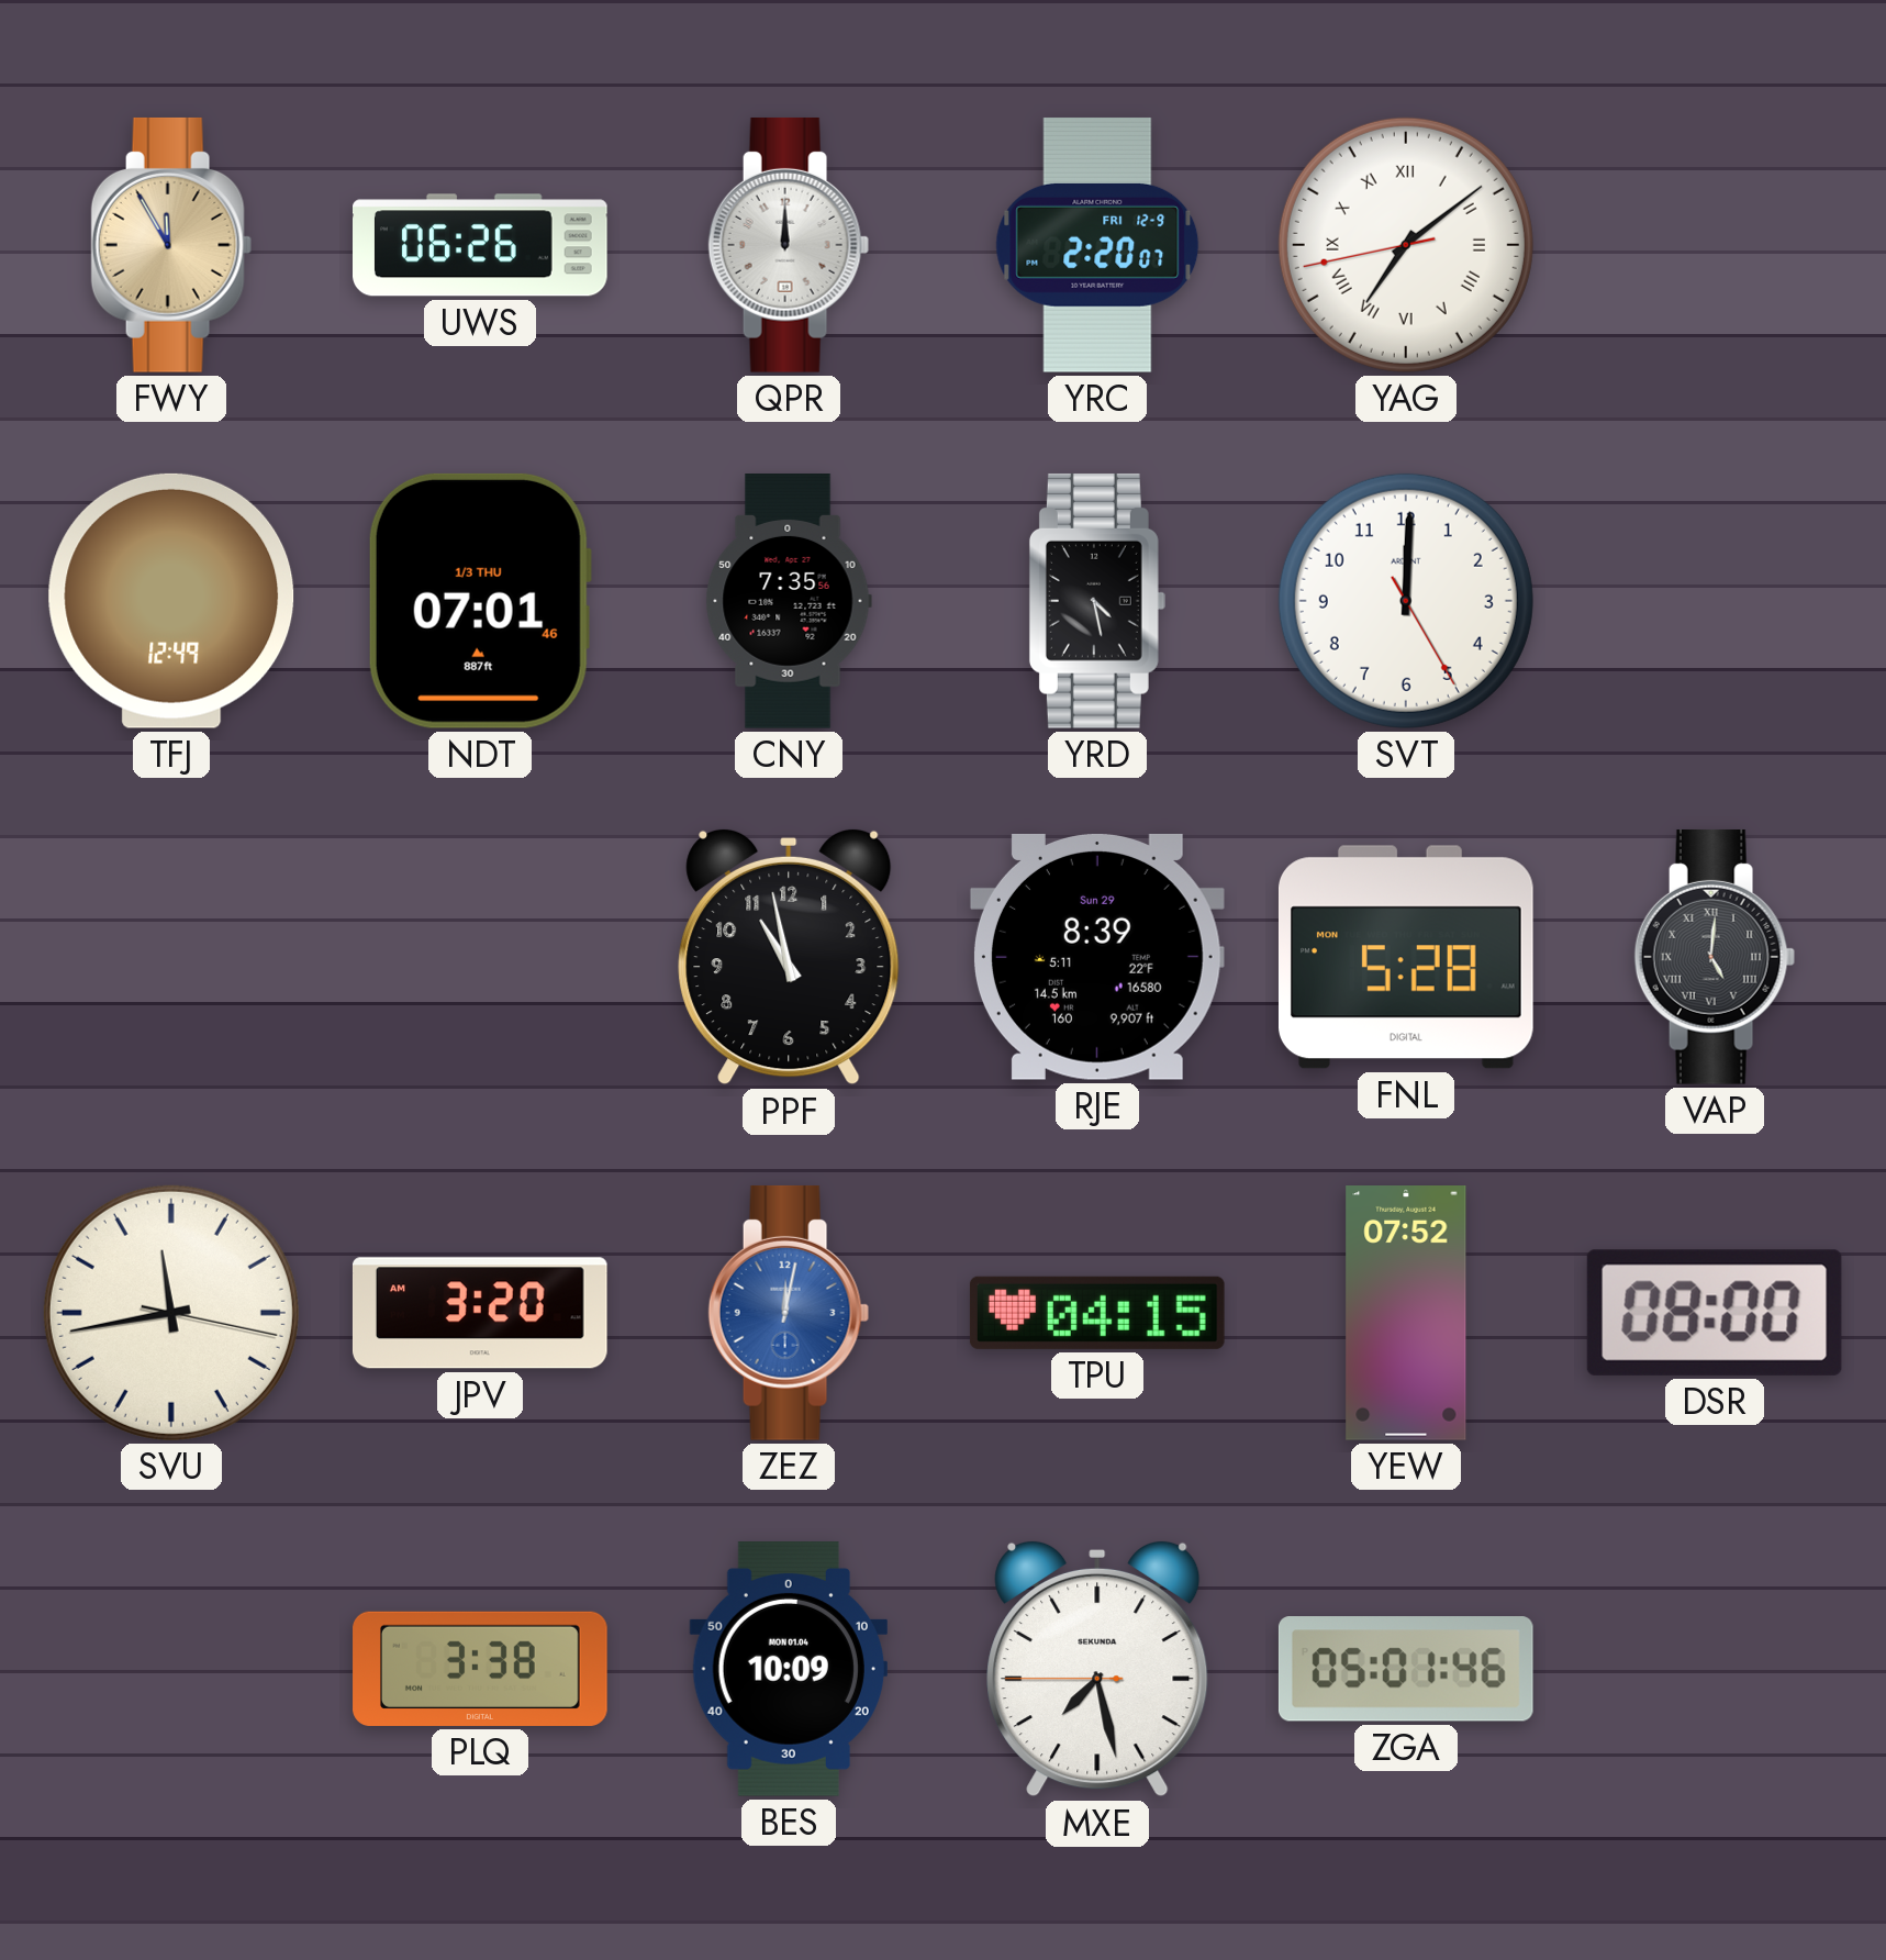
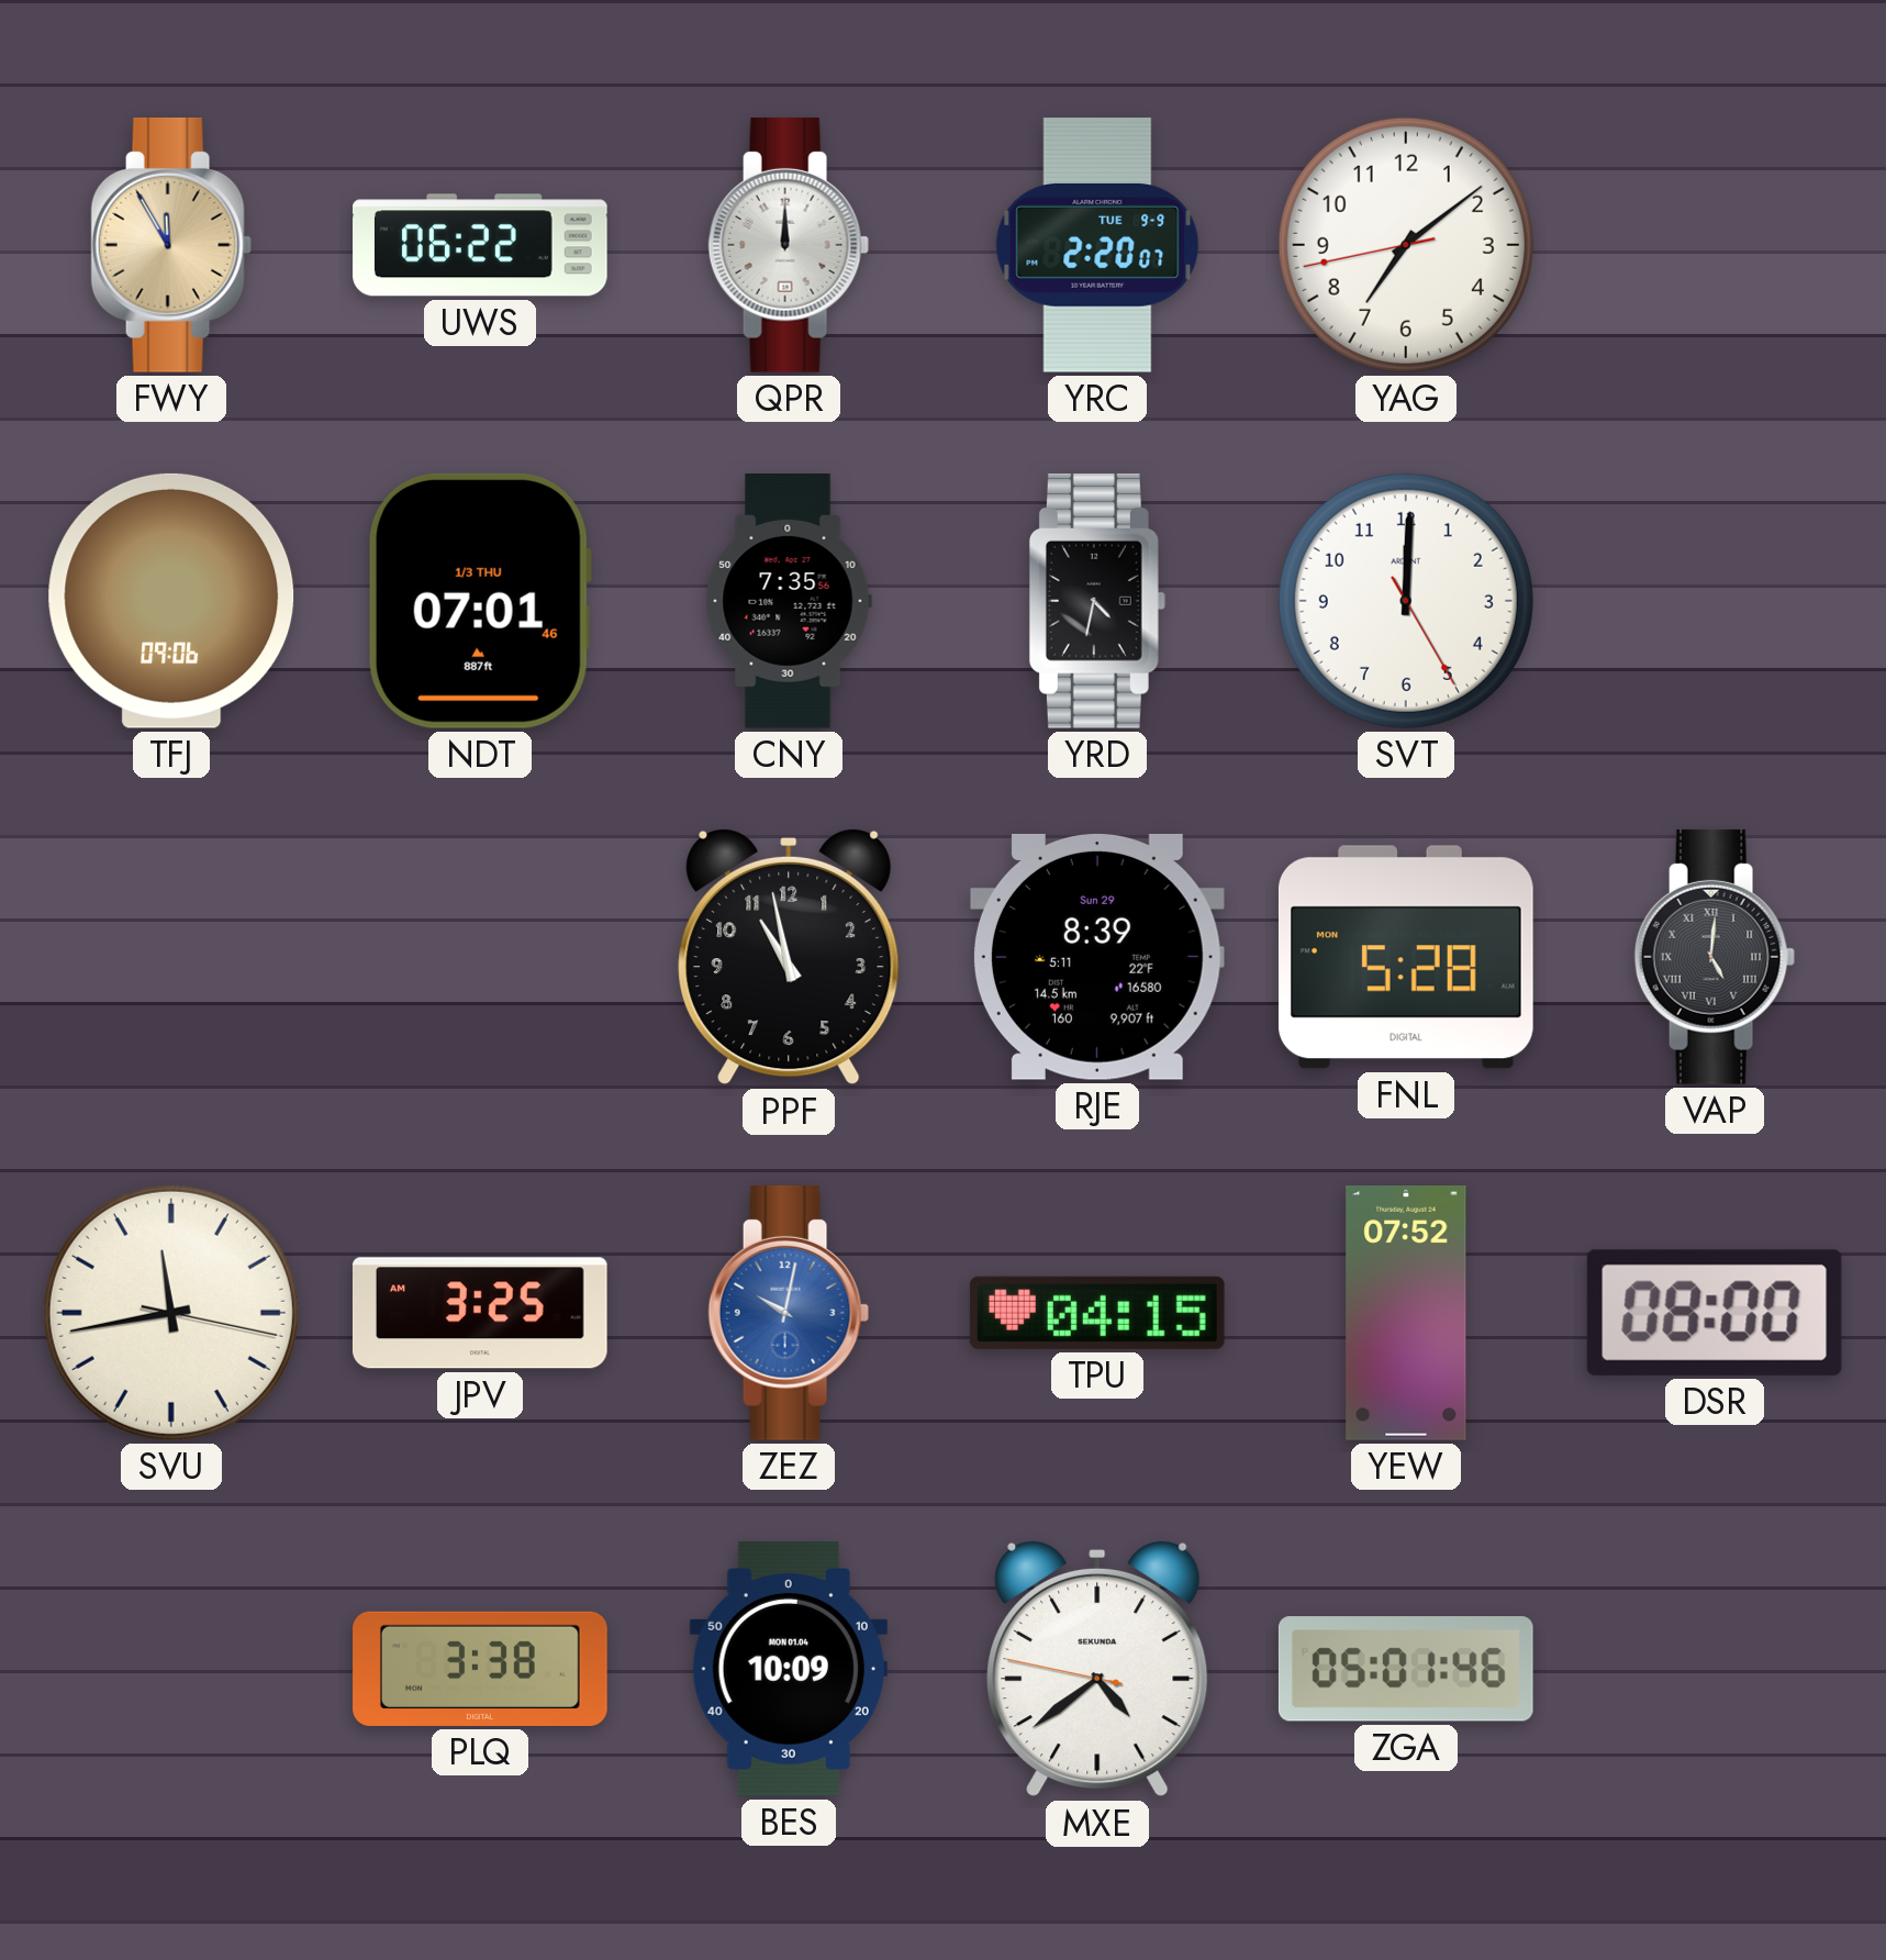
UWS: 06:26 -> 06:22
YRC date: FRI 12-9 -> TUE 9-9
YAG numerals: Roman -> Arabic
TFJ: 12:49 -> 09:06
YRD: 4:28 -> 4:32
JPV: 3:20 -> 3:25
ZEZ: 12:02 -> 10:02
MXE: 7:27 -> 4:38
